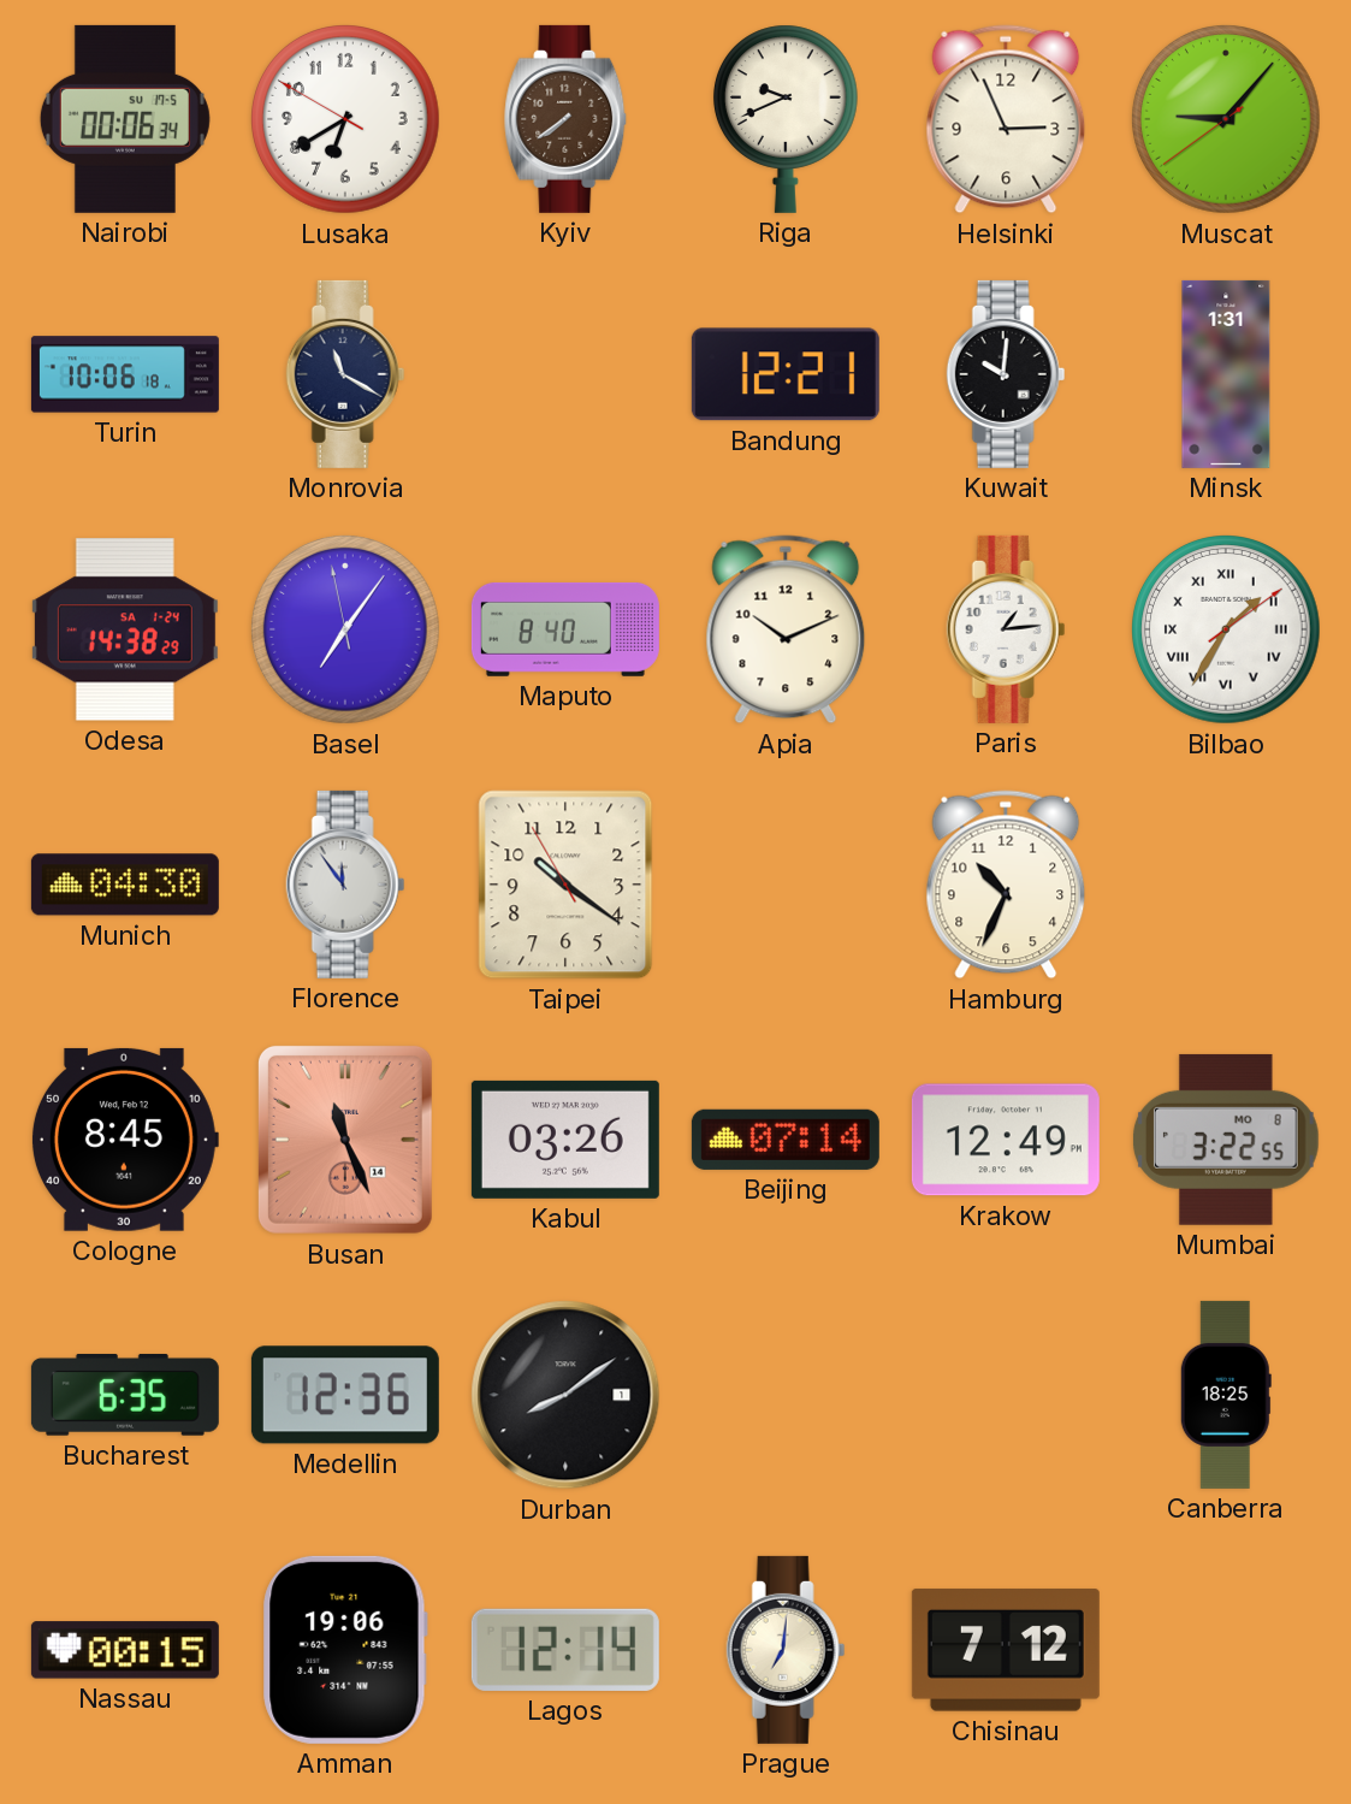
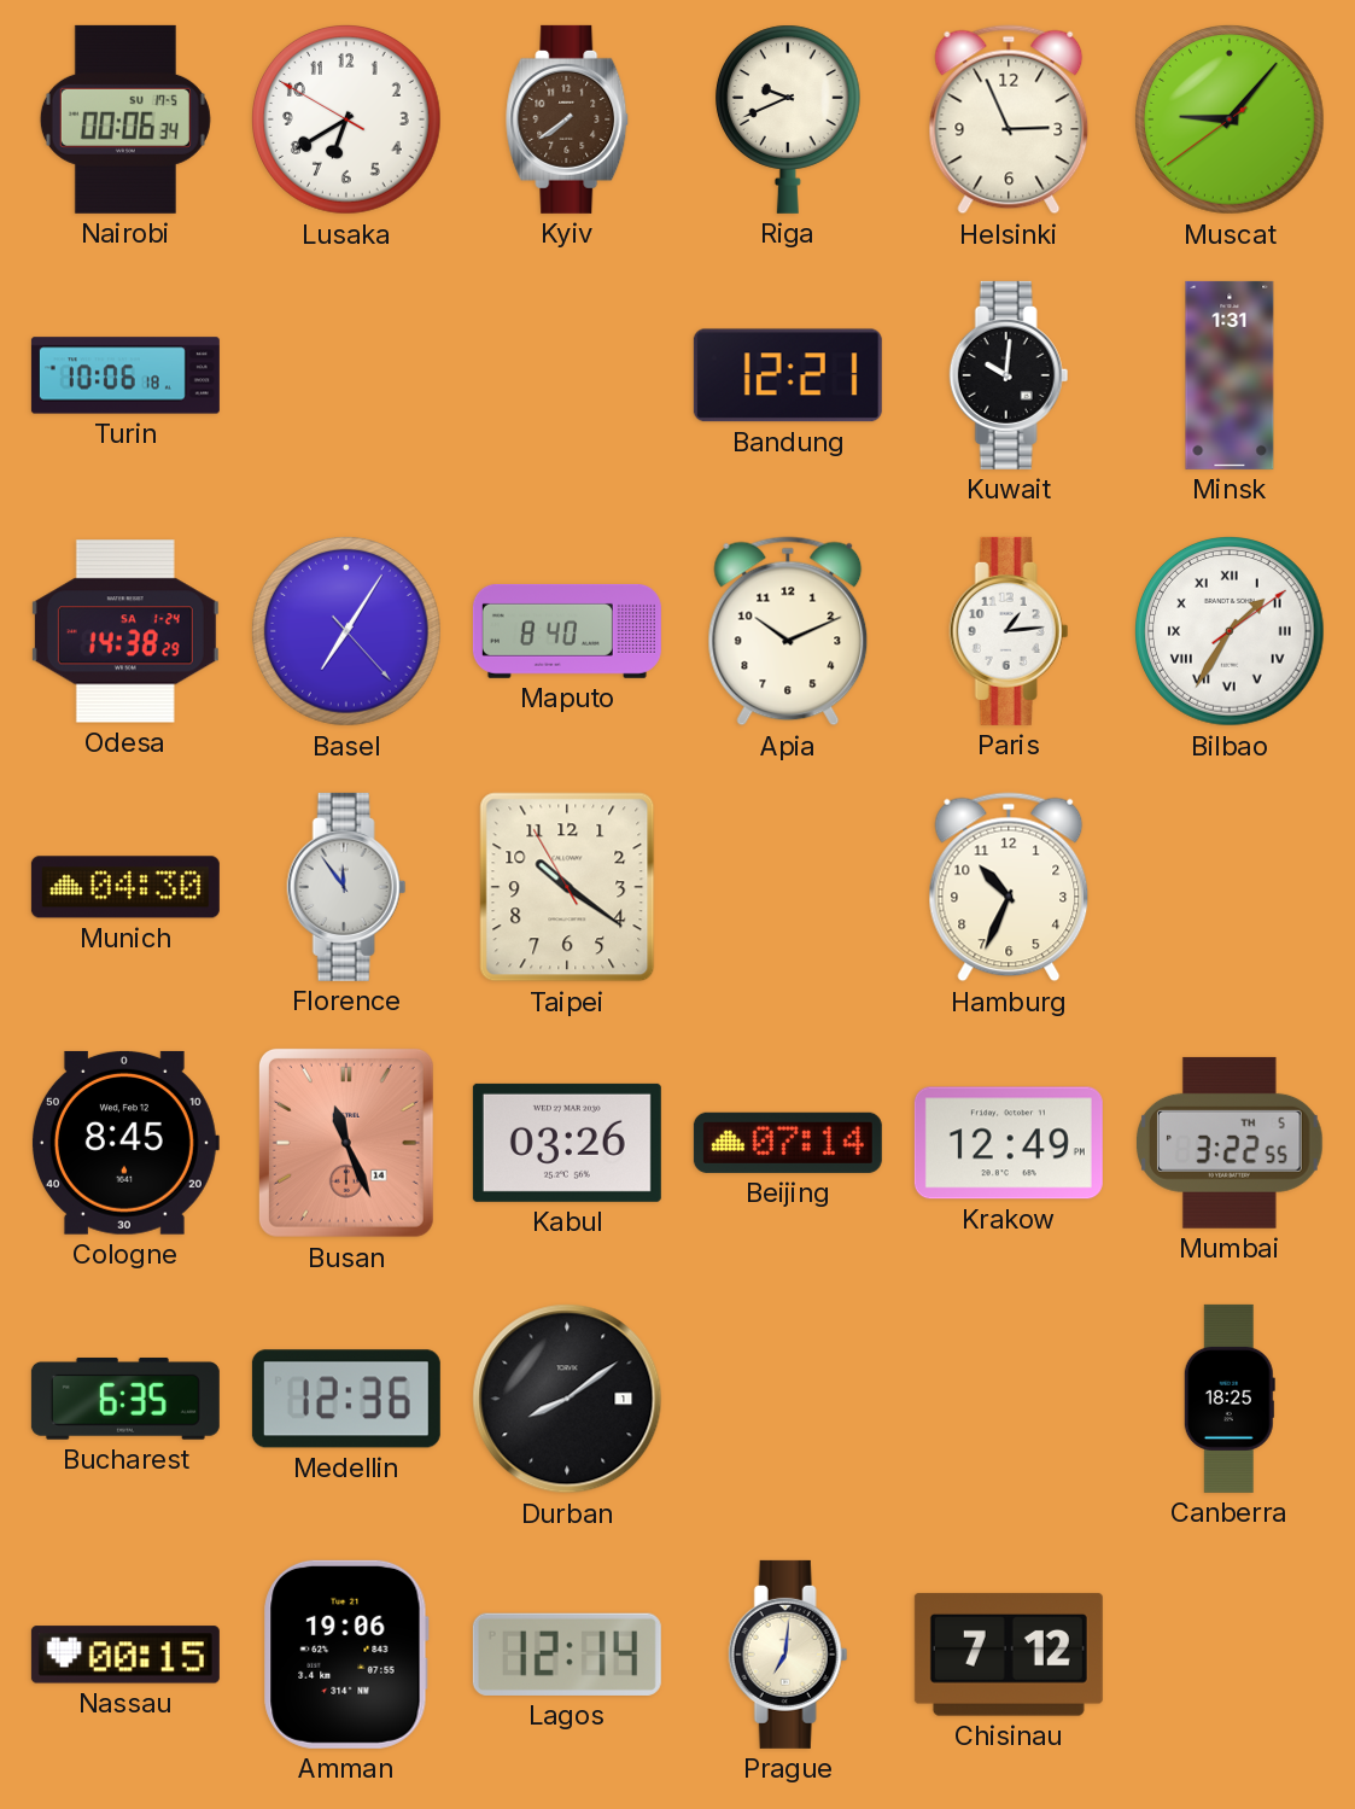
Monrovia: 11:20 -> none
Basel: 7:05:58 -> 7:05:23
Mumbai date: MO 8 -> TH 5
